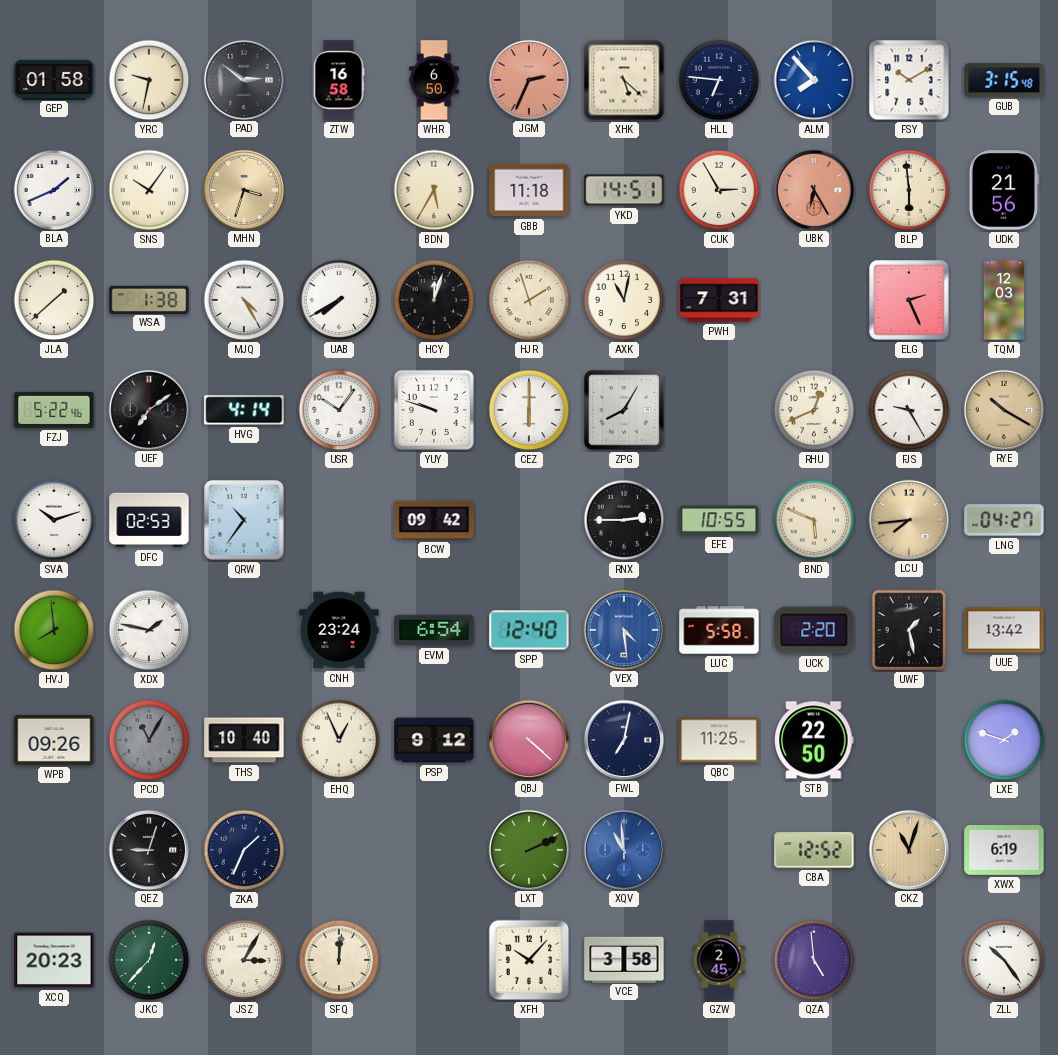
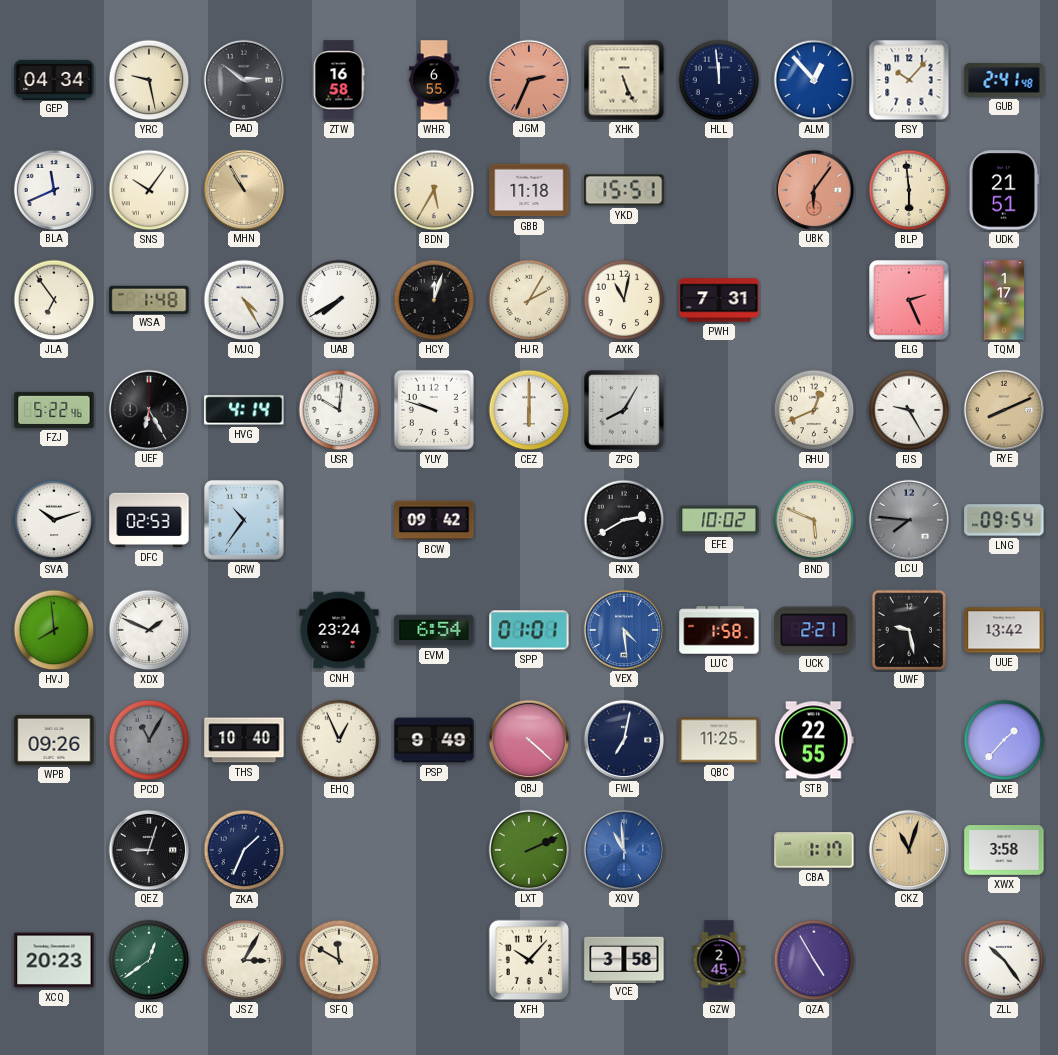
GEP: 01:58 -> 04:34
YRC: 9:32 -> 9:28
WHR: 6:50 -> 6:55
XHK: 5:22 -> 5:26
HLL: 6:46 -> 11:59
ALM: 7:53 -> 12:53
FSY: 10:10 -> 10:07
GUB: 3:15 -> 2:41
BLA: 1:41 -> 11:41
MHN: 3:33 -> 10:55
YKD: 14:51 -> 15:51
CUK: 2:55 -> none
UBK: 6:25 -> 6:06
UDK: 21:56 -> 21:51
JLA: 1:38 -> 6:54
WSA: 1:38 -> 1:48
HJR: 1:57 -> 2:05
TQM: 12:03 -> 1:17
UEF: 7:09 -> 6:25
USR: 10:06 -> 10:01
RYE: 10:20 -> 8:11
RNX: 2:45 -> 2:40
EFE: 10:55 -> 10:02
LCU: 7:44 -> 7:46
LCU dial: champagne -> grey
LNG: 04:27 -> 09:54
XDX: 1:47 -> 1:49
SPP: 12:40 -> 01:01
LUC: 5:58 -> 1:58
UCK: 2:20 -> 2:21
UWF: 1:28 -> 9:28
PSP: 9:12 -> 9:49
STB: 22:50 -> 22:55
LXE: 1:48 -> 1:37
CBA: 12:52 -> 1:17
XWX: 6:19 -> 3:58
JKC: 12:37 -> 12:39
SFQ: 12:01 -> 11:50
QZA: 4:59 -> 4:55
